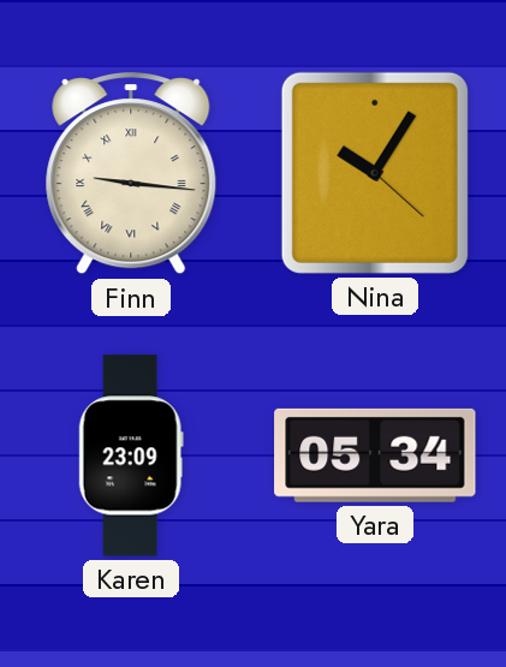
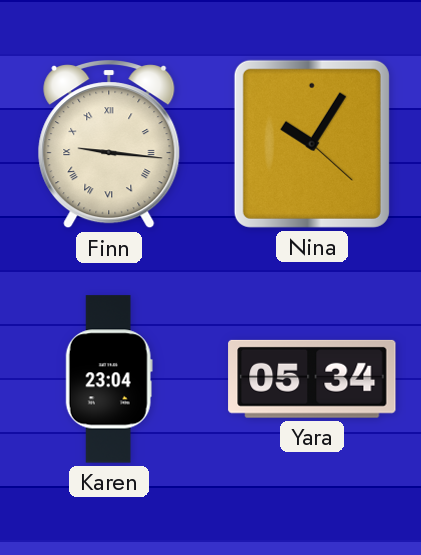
Karen: 23:09 -> 23:04
